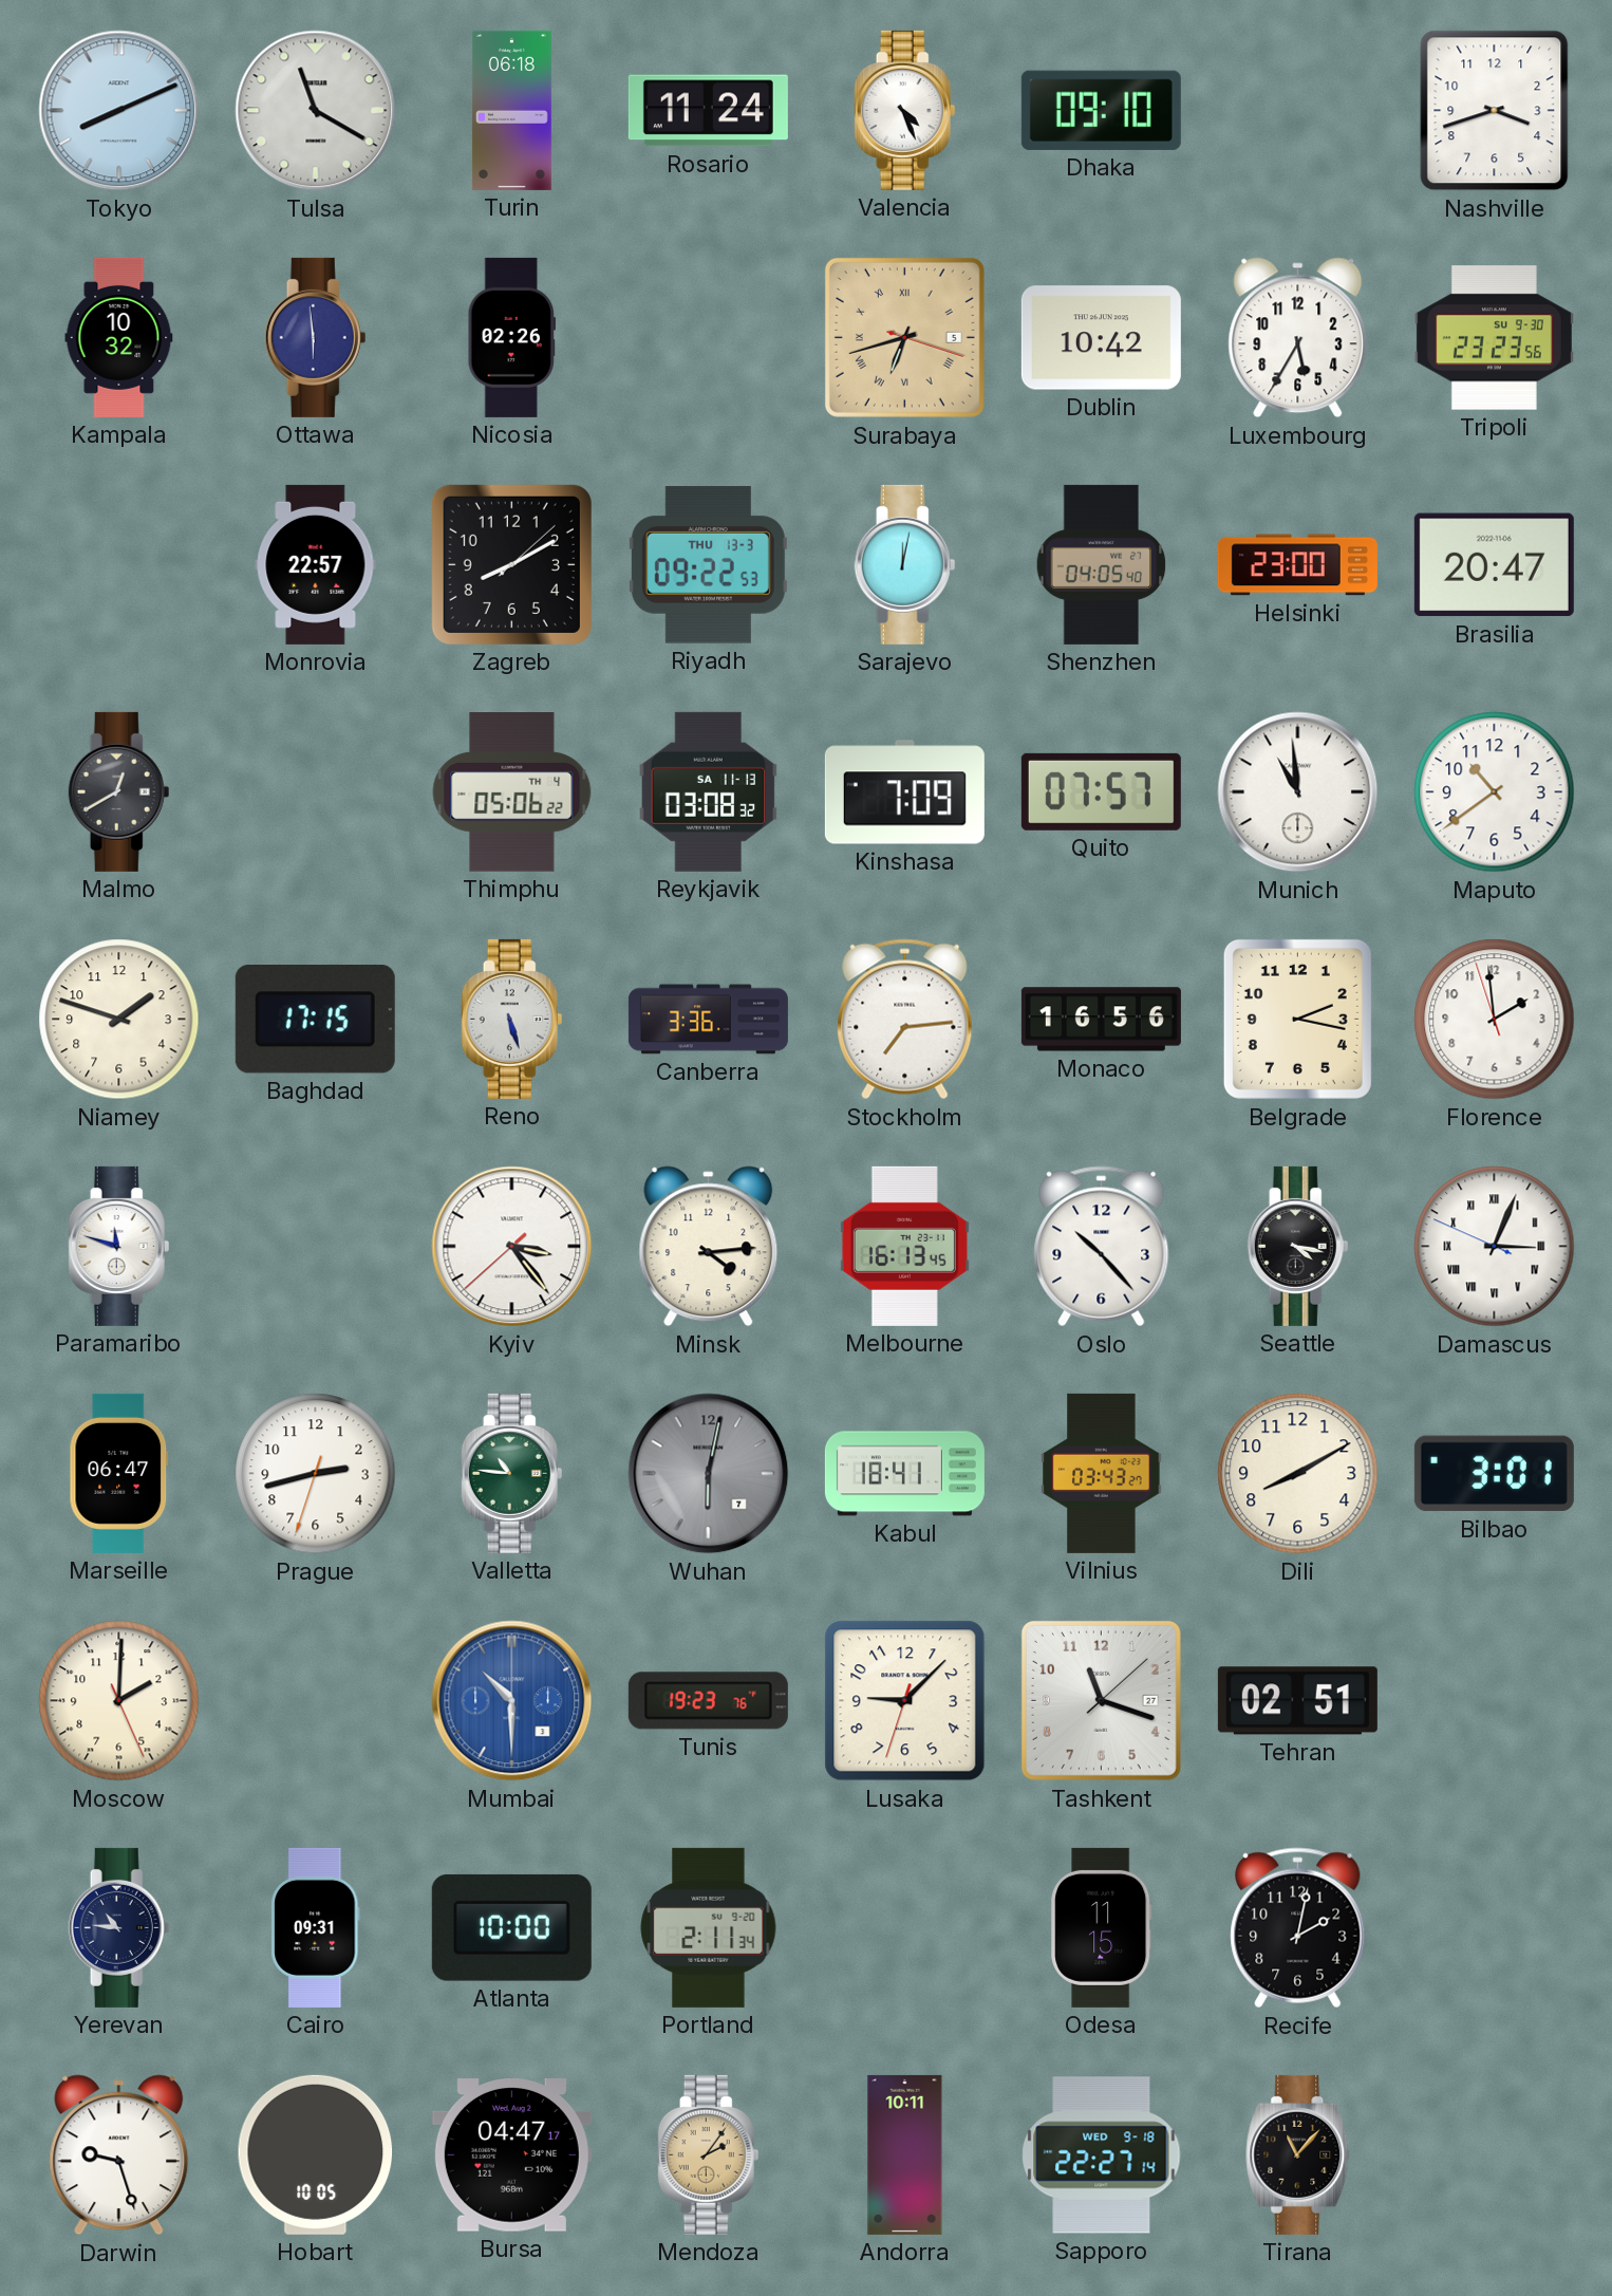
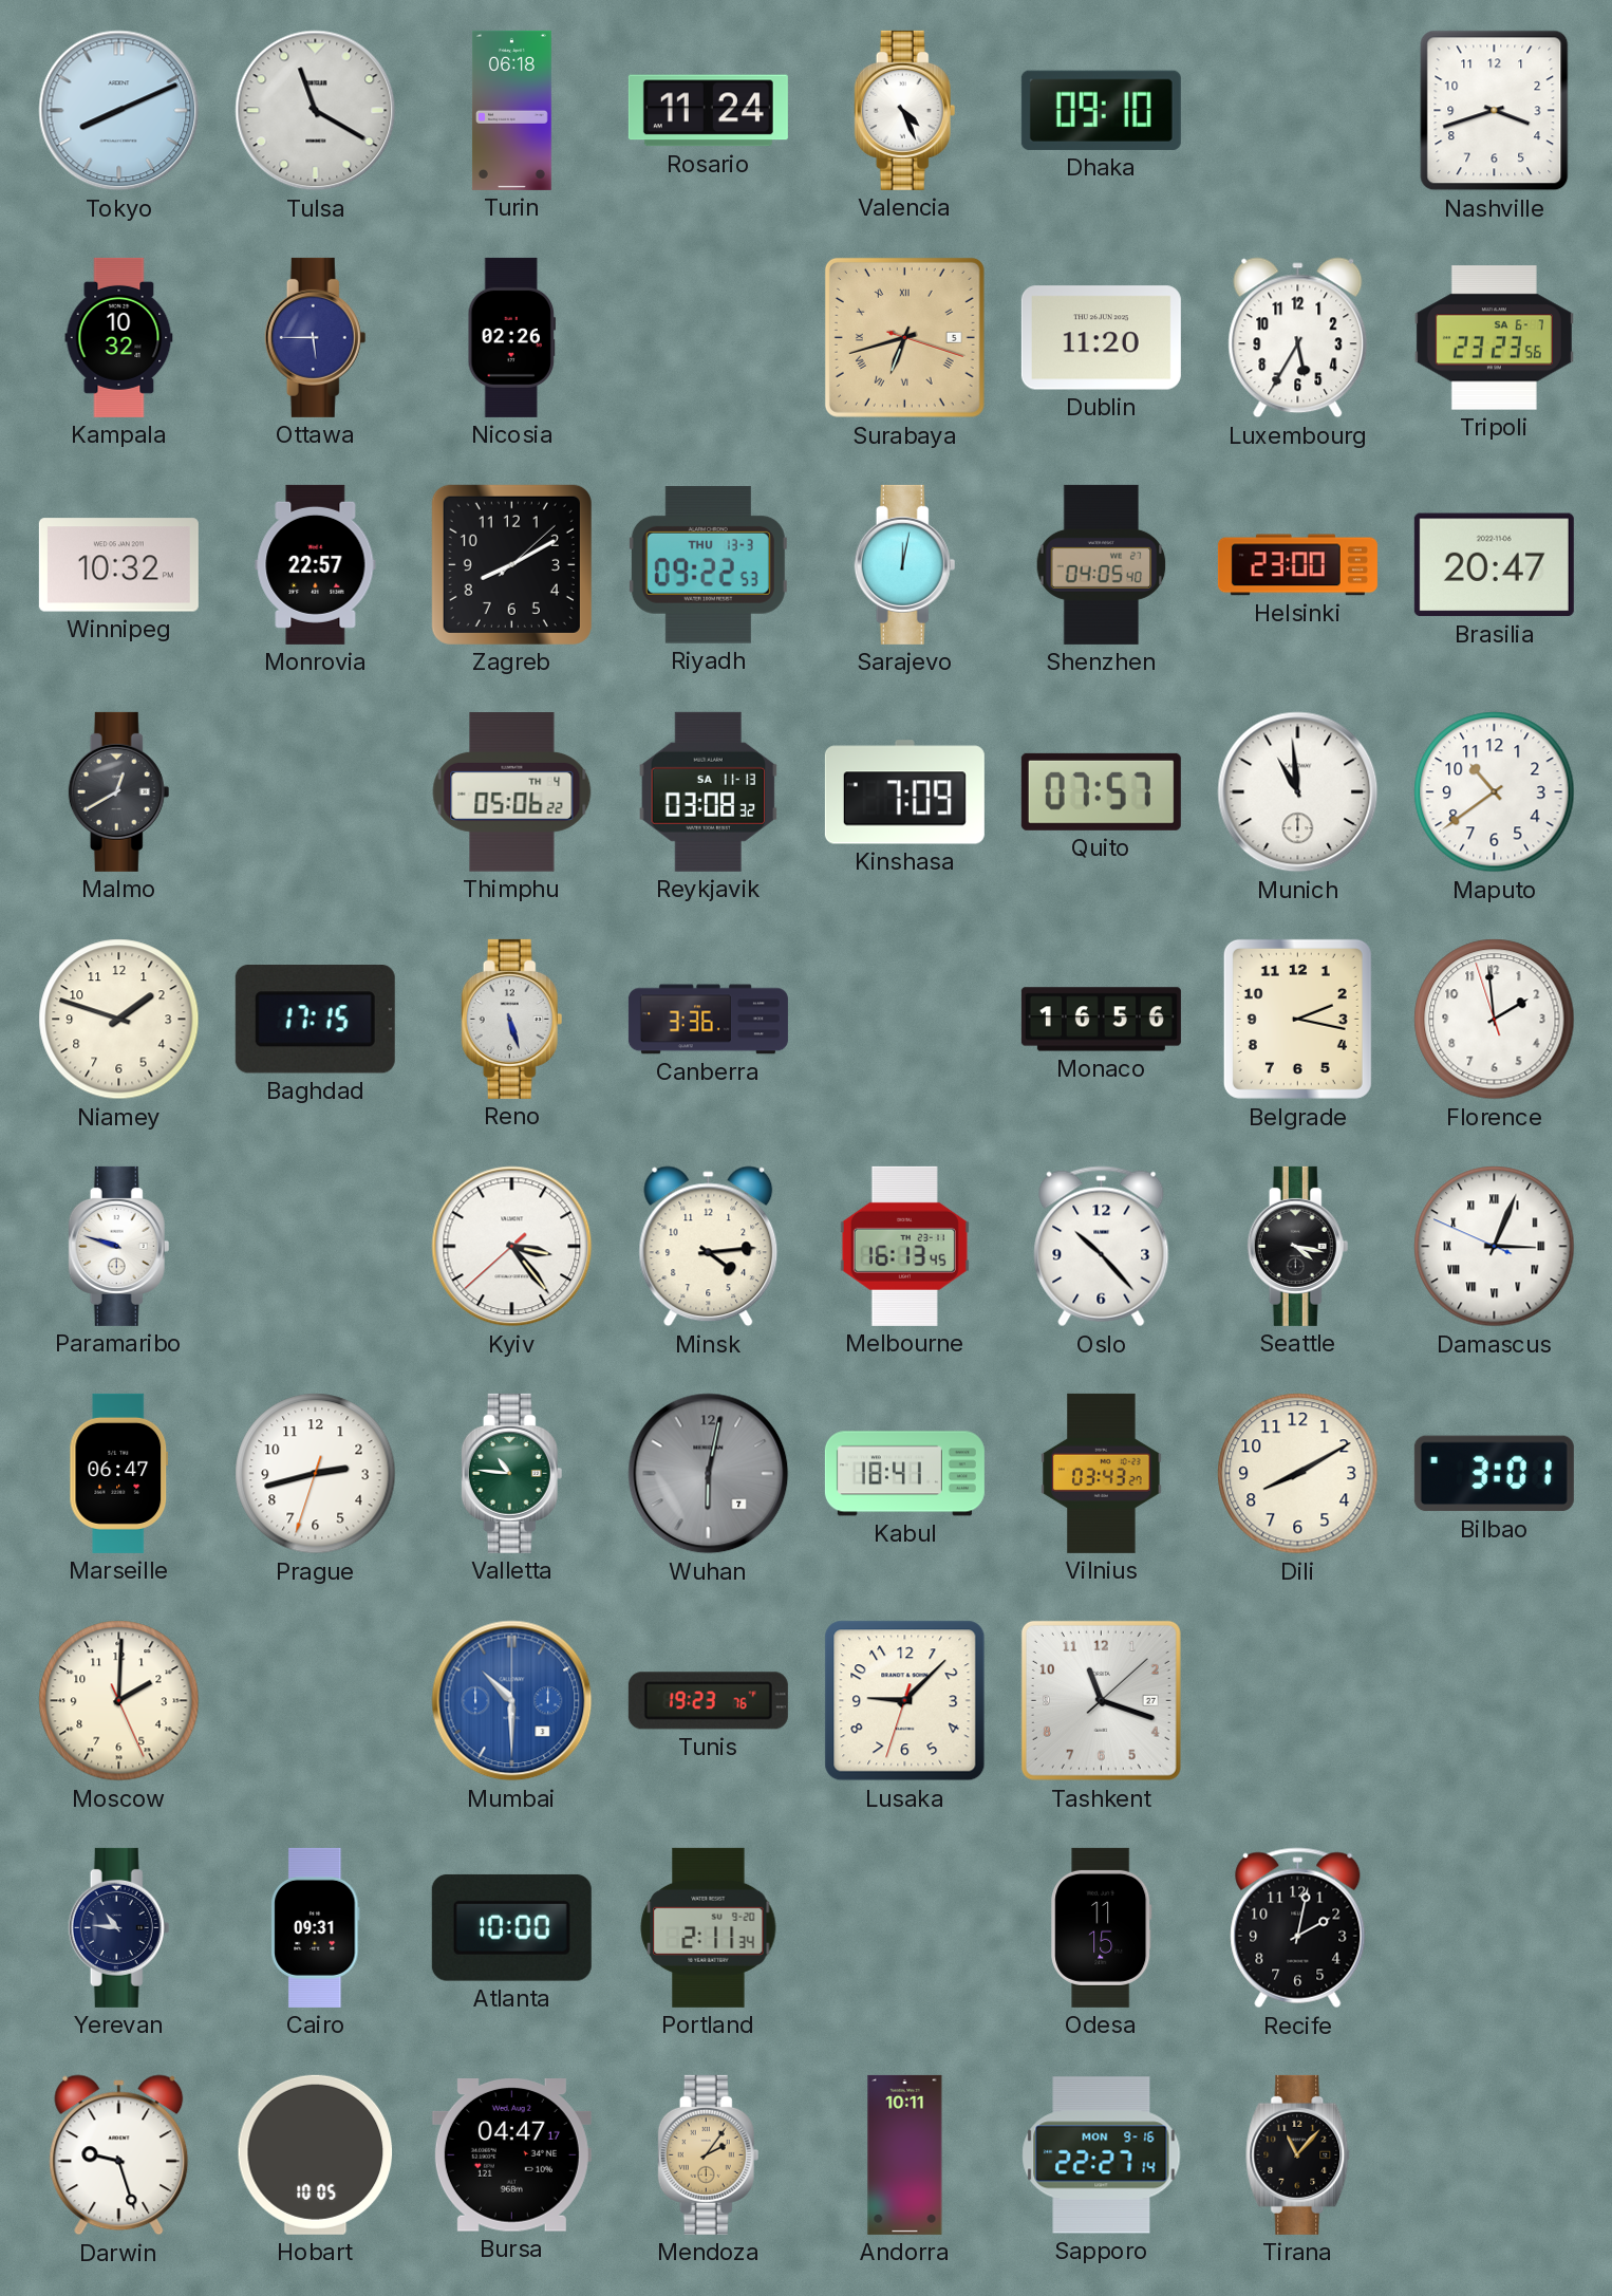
Ottawa: 5:59 -> 5:45
Dublin: 10:42 -> 11:20
Tripoli date: SU 9-30 -> SA 6-7
Winnipeg: none -> 10:32
Stockholm: 7:14 -> none
Paramaribo: 11:48 -> 9:48
Tehran: 02:51 -> none
Sapporo date: WED 9-18 -> MON 9-16
